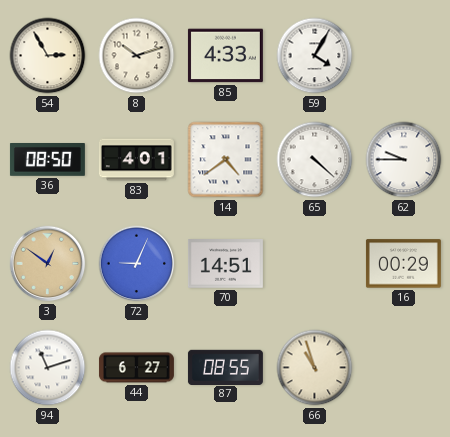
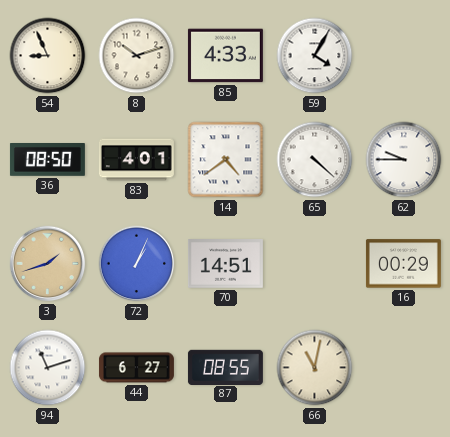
54: 2:55 -> 8:56
3: 12:51 -> 1:42
72: 9:04 -> 1:04
66: 10:57 -> 11:02
